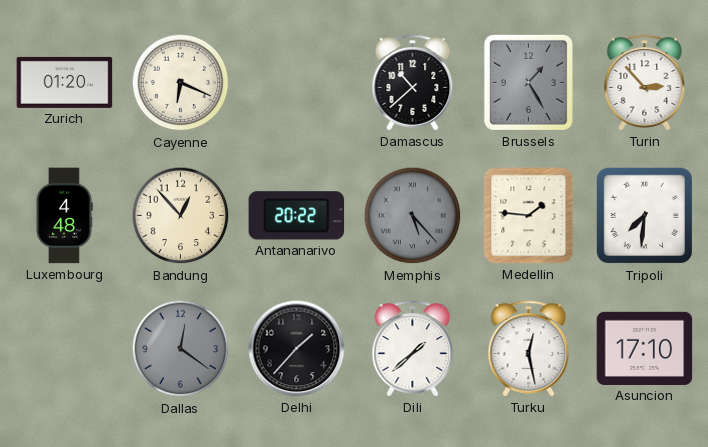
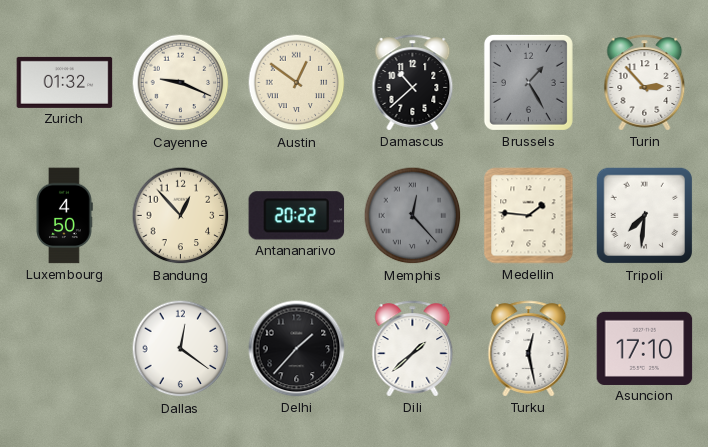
Zurich: 01:20 -> 01:32
Cayenne: 6:19 -> 9:19
Austin: none -> 12:51
Luxembourg: 4:48 -> 4:50
Memphis: 5:23 -> 12:23
Dallas dial: grey -> white
